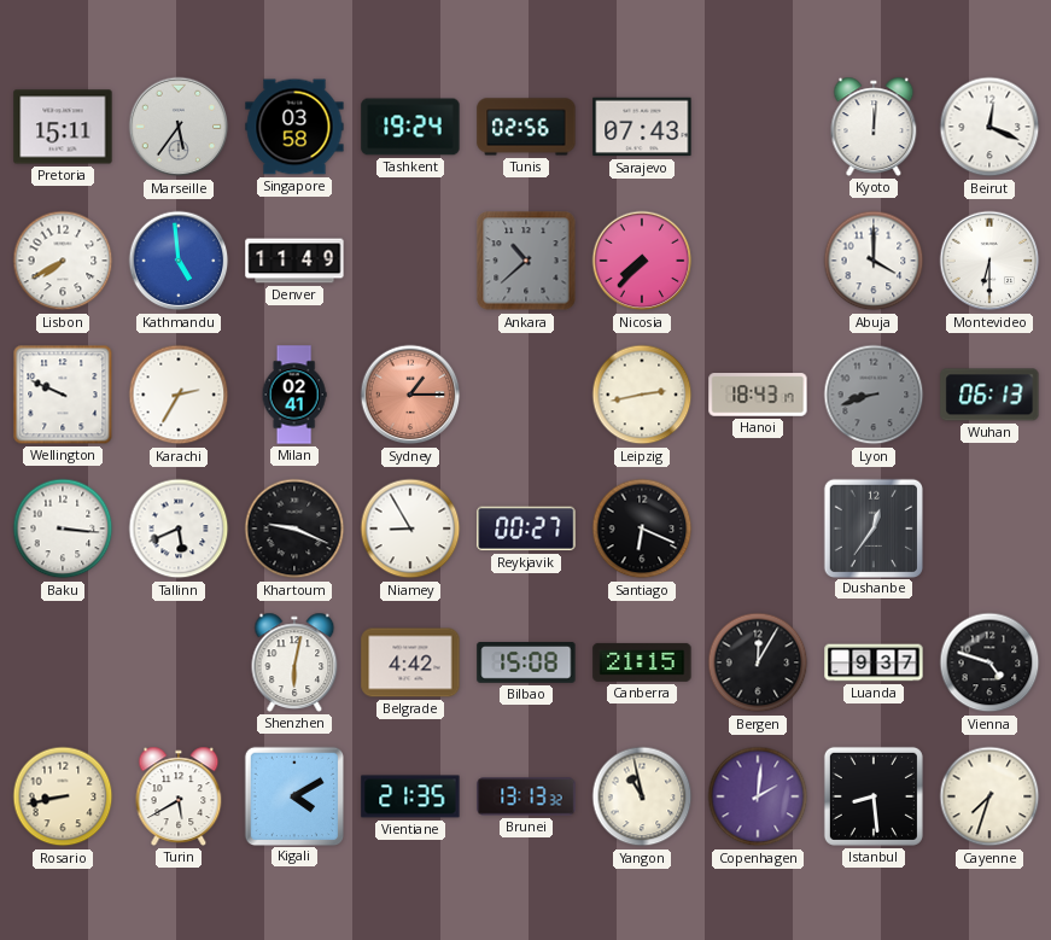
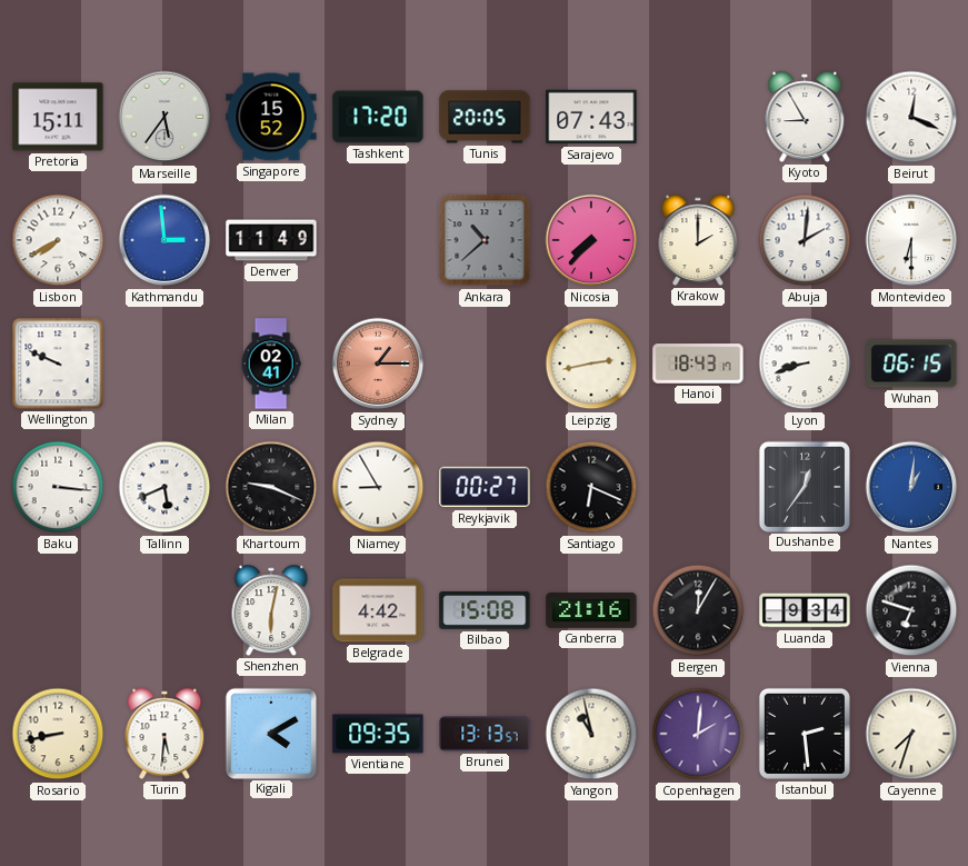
Singapore: 03:58 -> 15:52
Tashkent: 19:24 -> 17:20
Tunis: 02:56 -> 20:05
Kyoto: 12:01 -> 8:55
Kathmandu: 4:59 -> 2:59
Krakow: none -> 2:00
Abuja: 4:00 -> 2:01
Karachi: 2:35 -> none
Lyon dial: grey -> white
Wuhan: 06:13 -> 06:15
Nantes: none -> 1:01
Canberra: 21:15 -> 21:16
Luanda: 9:37 -> 9:34
Vienna: 4:48 -> 6:48
Turin: 5:40 -> 5:31
Vientiane: 21:35 -> 09:35
Brunei: 13:13:32 -> 13:13:57
Istanbul: 8:29 -> 2:29
